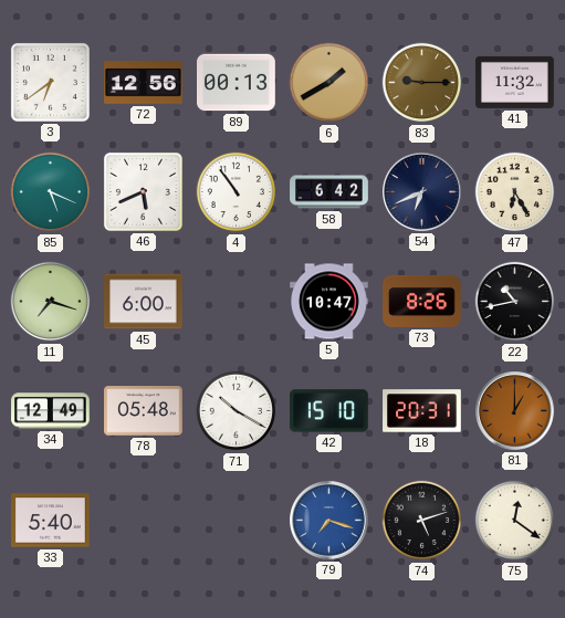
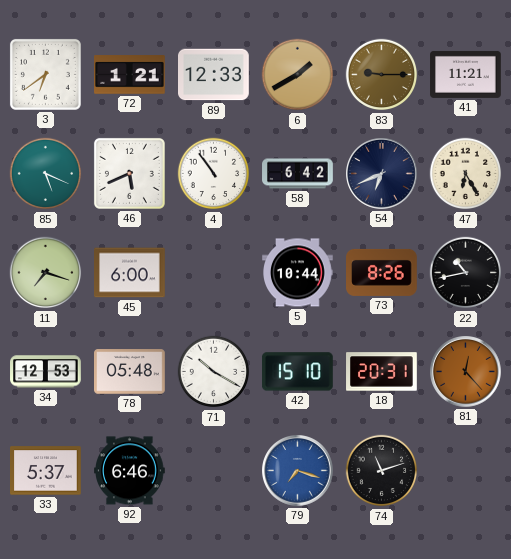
72: 12:56 -> 1:21
89: 00:13 -> 12:33
41: 11:32 -> 11:21
5: 10:47 -> 10:44
34: 12:49 -> 12:53
81: 1:00 -> 12:23
33: 5:40 -> 5:37
92: none -> 6:46
74: 5:12 -> 11:12
75: 12:21 -> none
